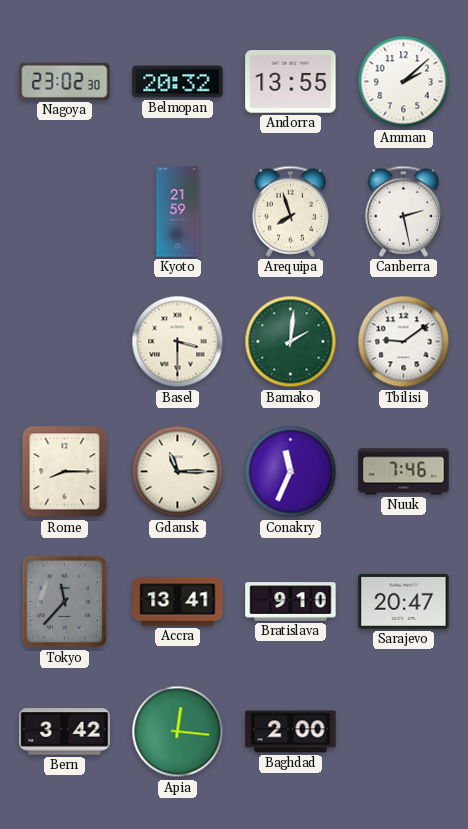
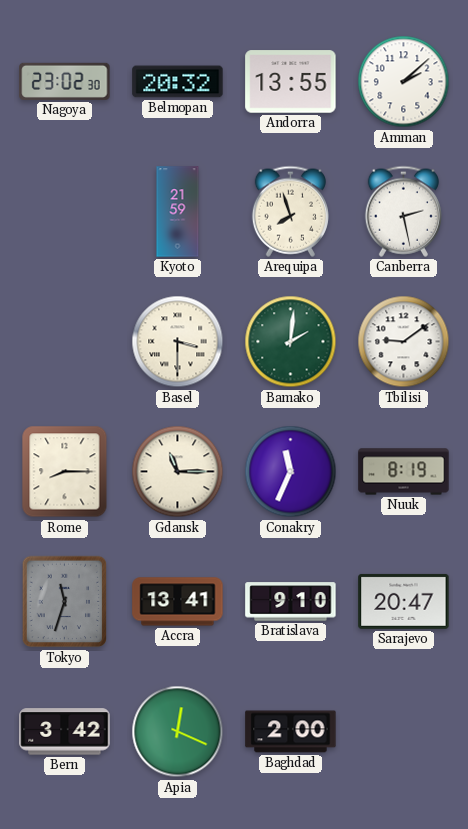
Nuuk: 7:46 -> 8:19
Tokyo: 11:37 -> 11:33
Apia: 12:16 -> 12:19
